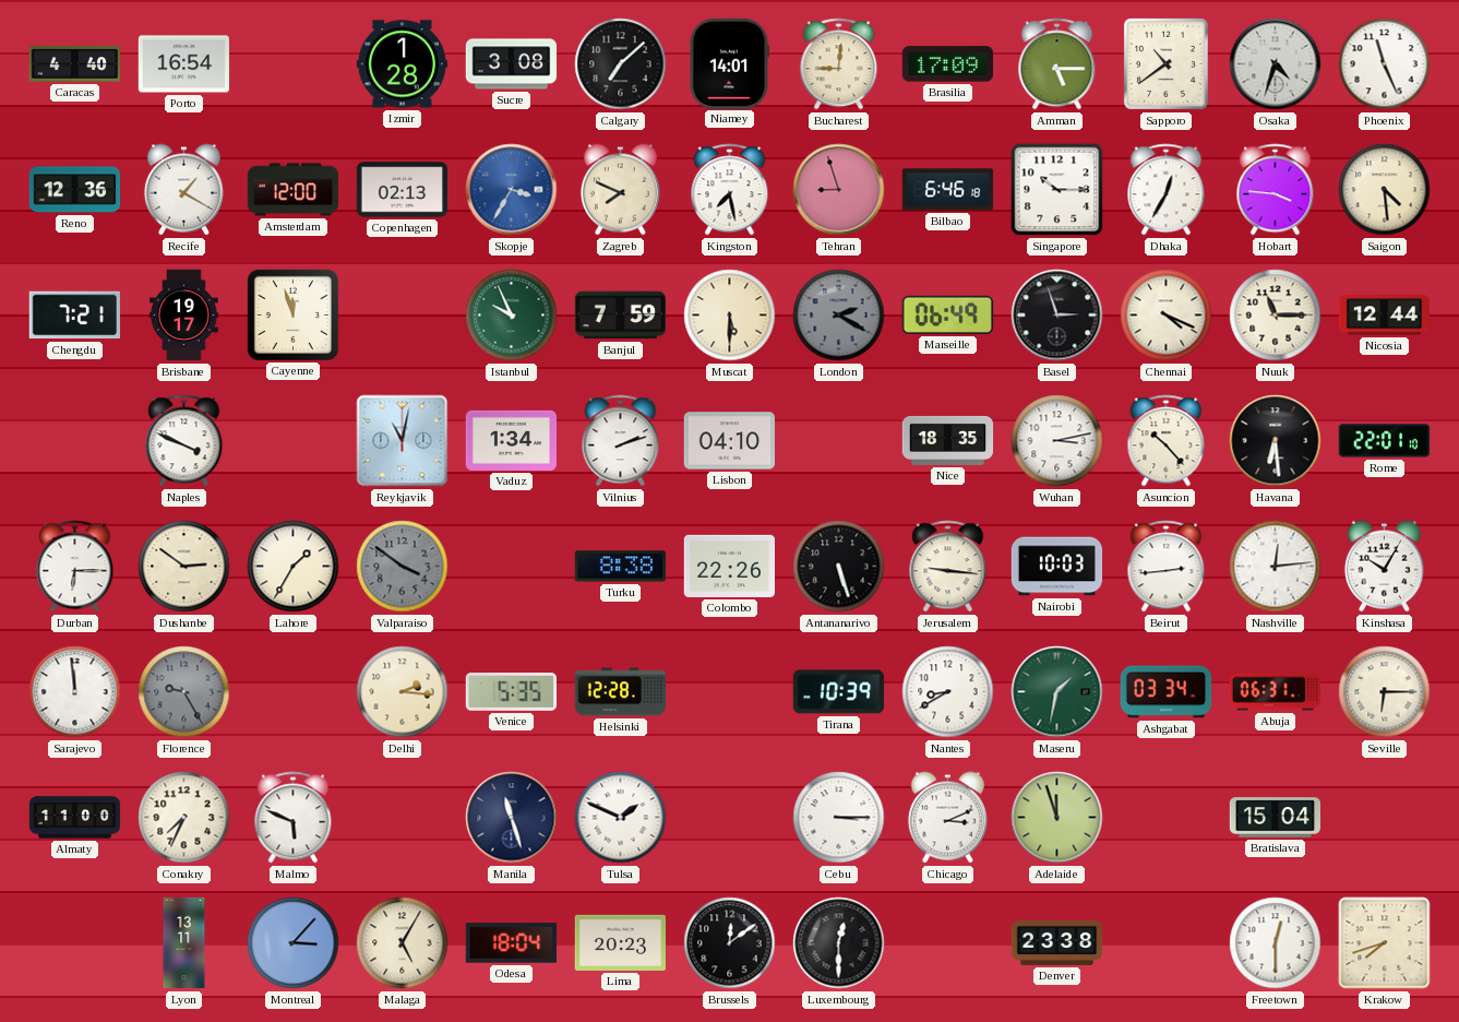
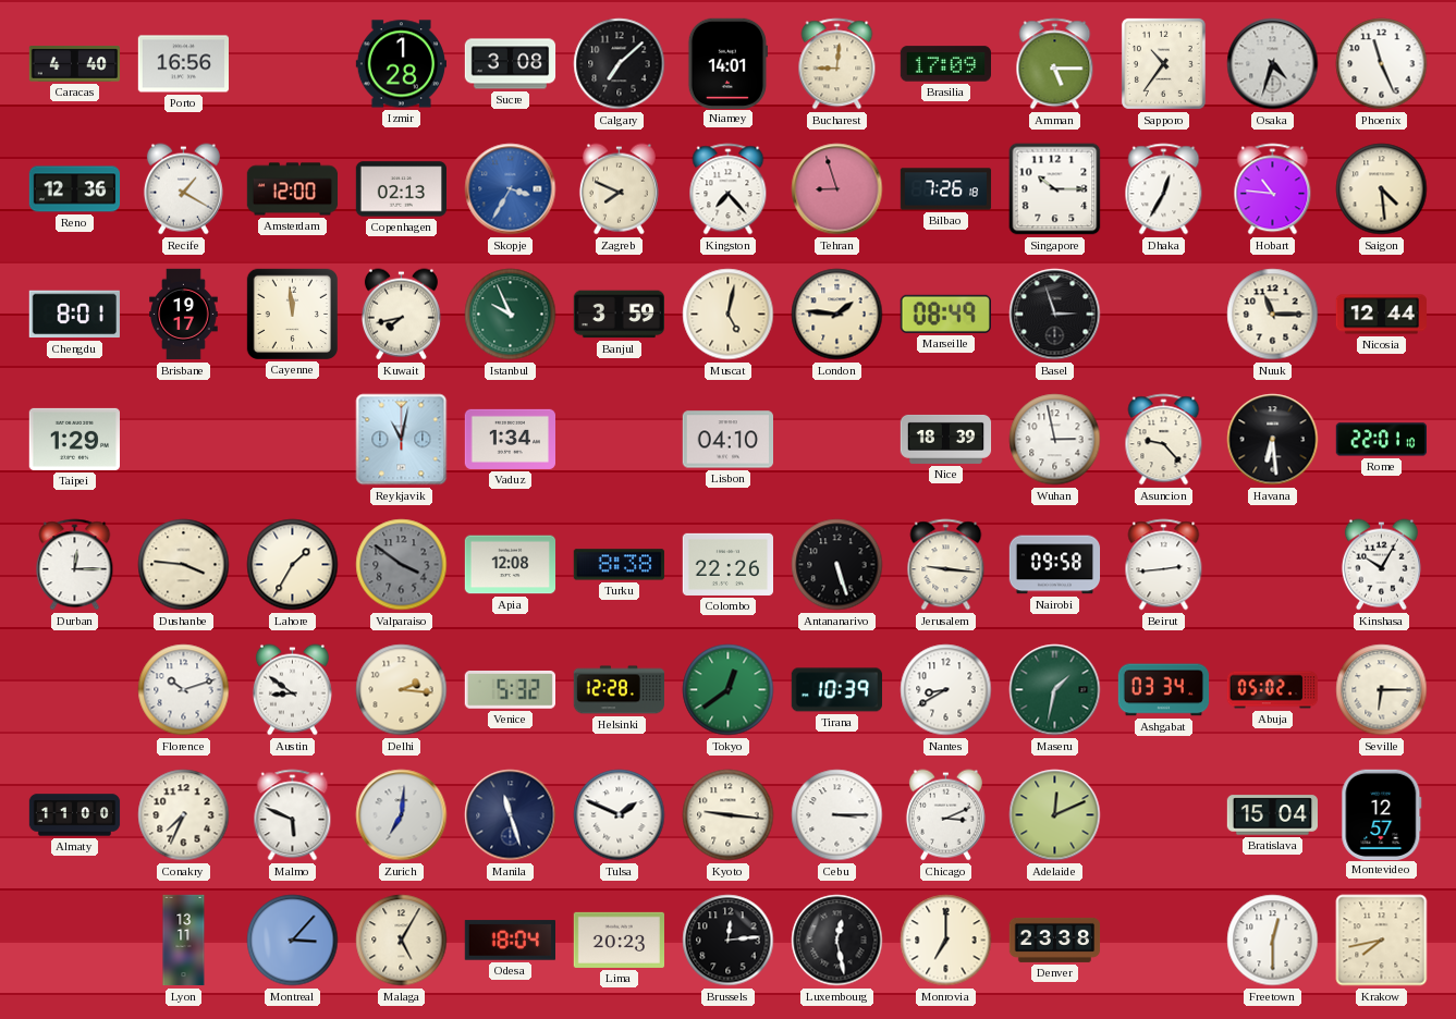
Porto: 16:54 -> 16:56
Sapporo: 10:39 -> 10:36
Kingston: 7:28 -> 7:23
Bilbao: 6:46 -> 7:26
Hobart: 3:46 -> 10:46
Chengdu: 7:21 -> 8:01
Cayenne: 11:57 -> 11:59
Kuwait: none -> 7:43
Banjul: 7:59 -> 3:59
Muscat: 5:30 -> 5:02
London: 2:20 -> 1:46
London dial: grey -> cream
Marseille: 06:49 -> 08:49
Chennai: 4:19 -> none
Taipei: none -> 1:29
Naples: 3:49 -> none
Vilnius: 2:12 -> none
Nice: 18:35 -> 18:39
Wuhan: 3:13 -> 2:58
Asuncion: 10:23 -> 9:23
Durban: 6:15 -> 12:15
Dushanbe: 2:51 -> 3:46
Apia: none -> 12:08
Nairobi: 10:03 -> 09:58
Nashville: 12:14 -> none
Sarajevo: 11:59 -> none
Florence: 9:25 -> 10:12
Florence dial: grey -> white
Austin: none -> 8:51
Venice: 5:35 -> 5:32
Tokyo: none -> 12:39
Abuja: 06:31 -> 05:02
Zurich: none -> 7:01
Kyoto: none -> 9:16
Adelaide: 11:57 -> 12:11
Montevideo: none -> 12:57
Brussels: 12:09 -> 12:14
Luxembourg: 12:30 -> 12:28
Monrovia: none -> 7:00
Krakow: 7:42 -> 7:43
